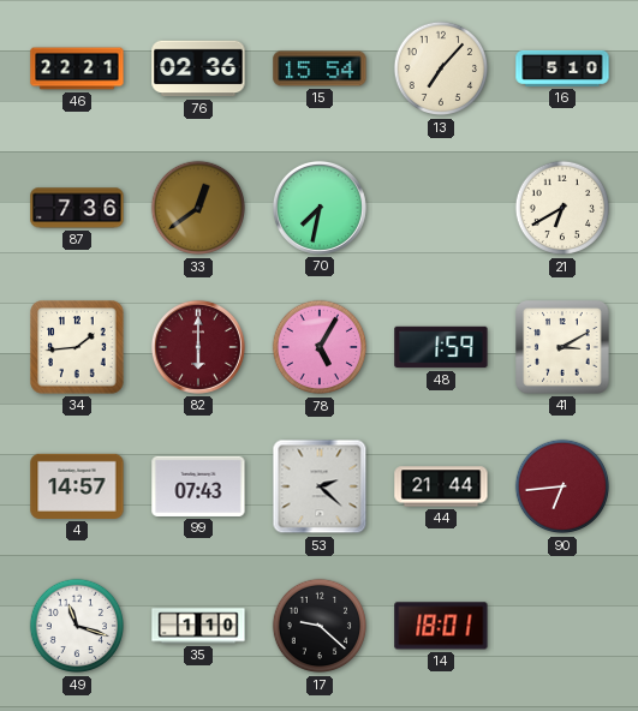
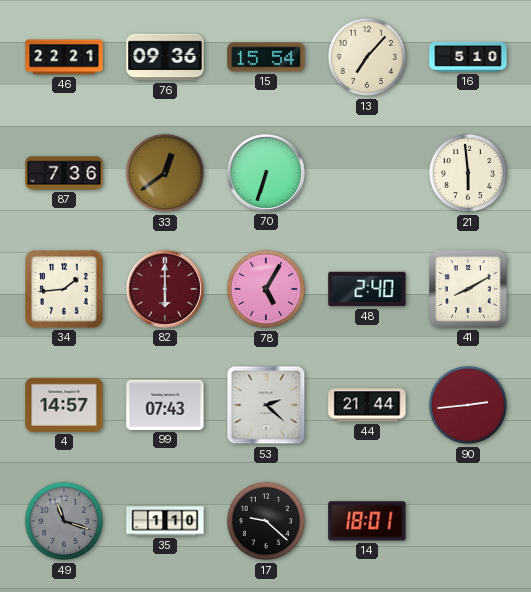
76: 02:36 -> 09:36
70: 7:32 -> 6:33
21: 6:40 -> 5:59
48: 1:59 -> 2:40
41: 3:10 -> 8:10
90: 6:44 -> 2:44
49 dial: white -> grey
